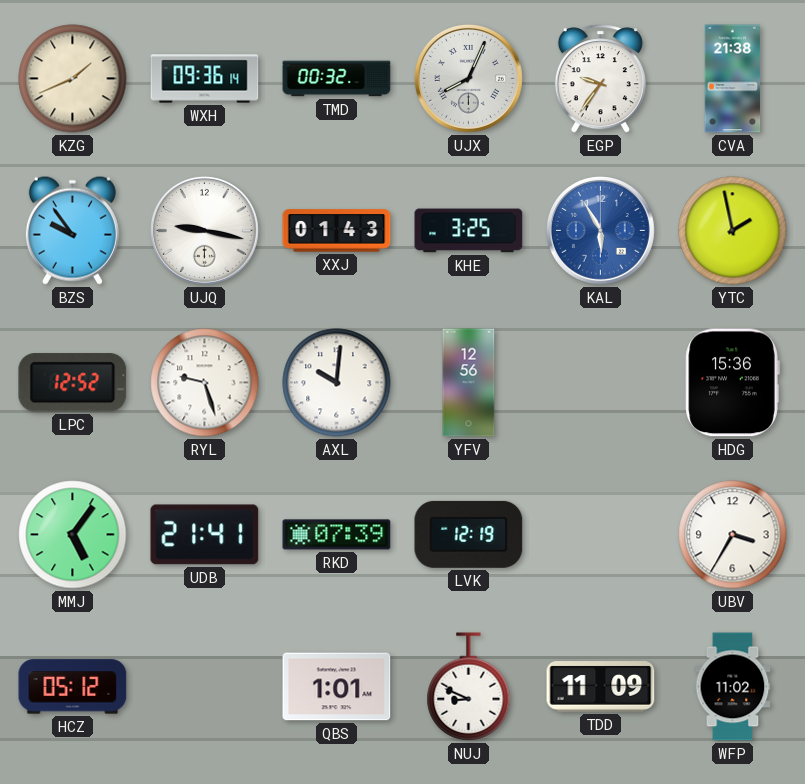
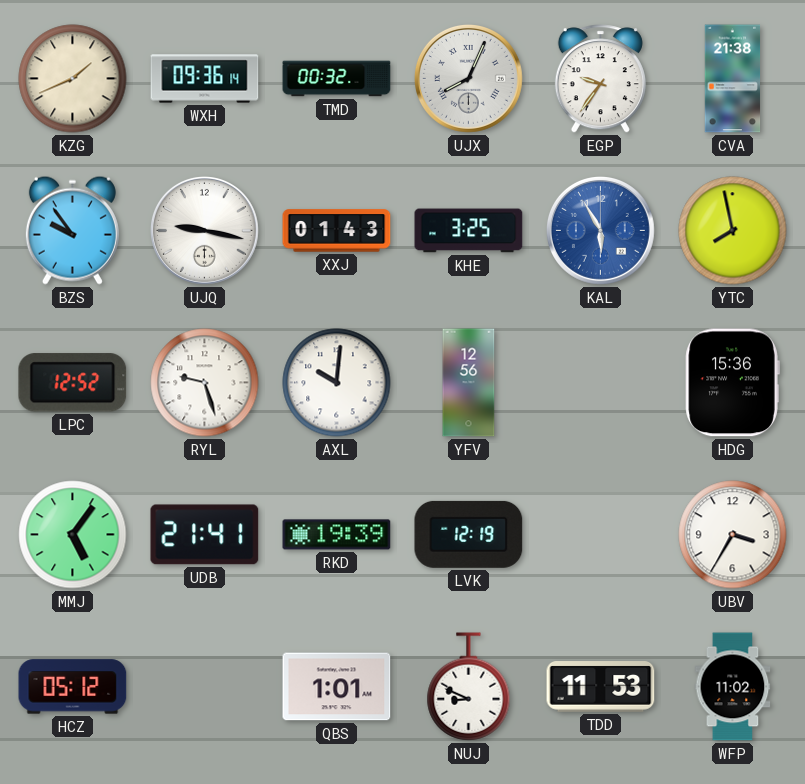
YTC: 1:58 -> 7:58
RKD: 07:39 -> 19:39
TDD: 11:09 -> 11:53
